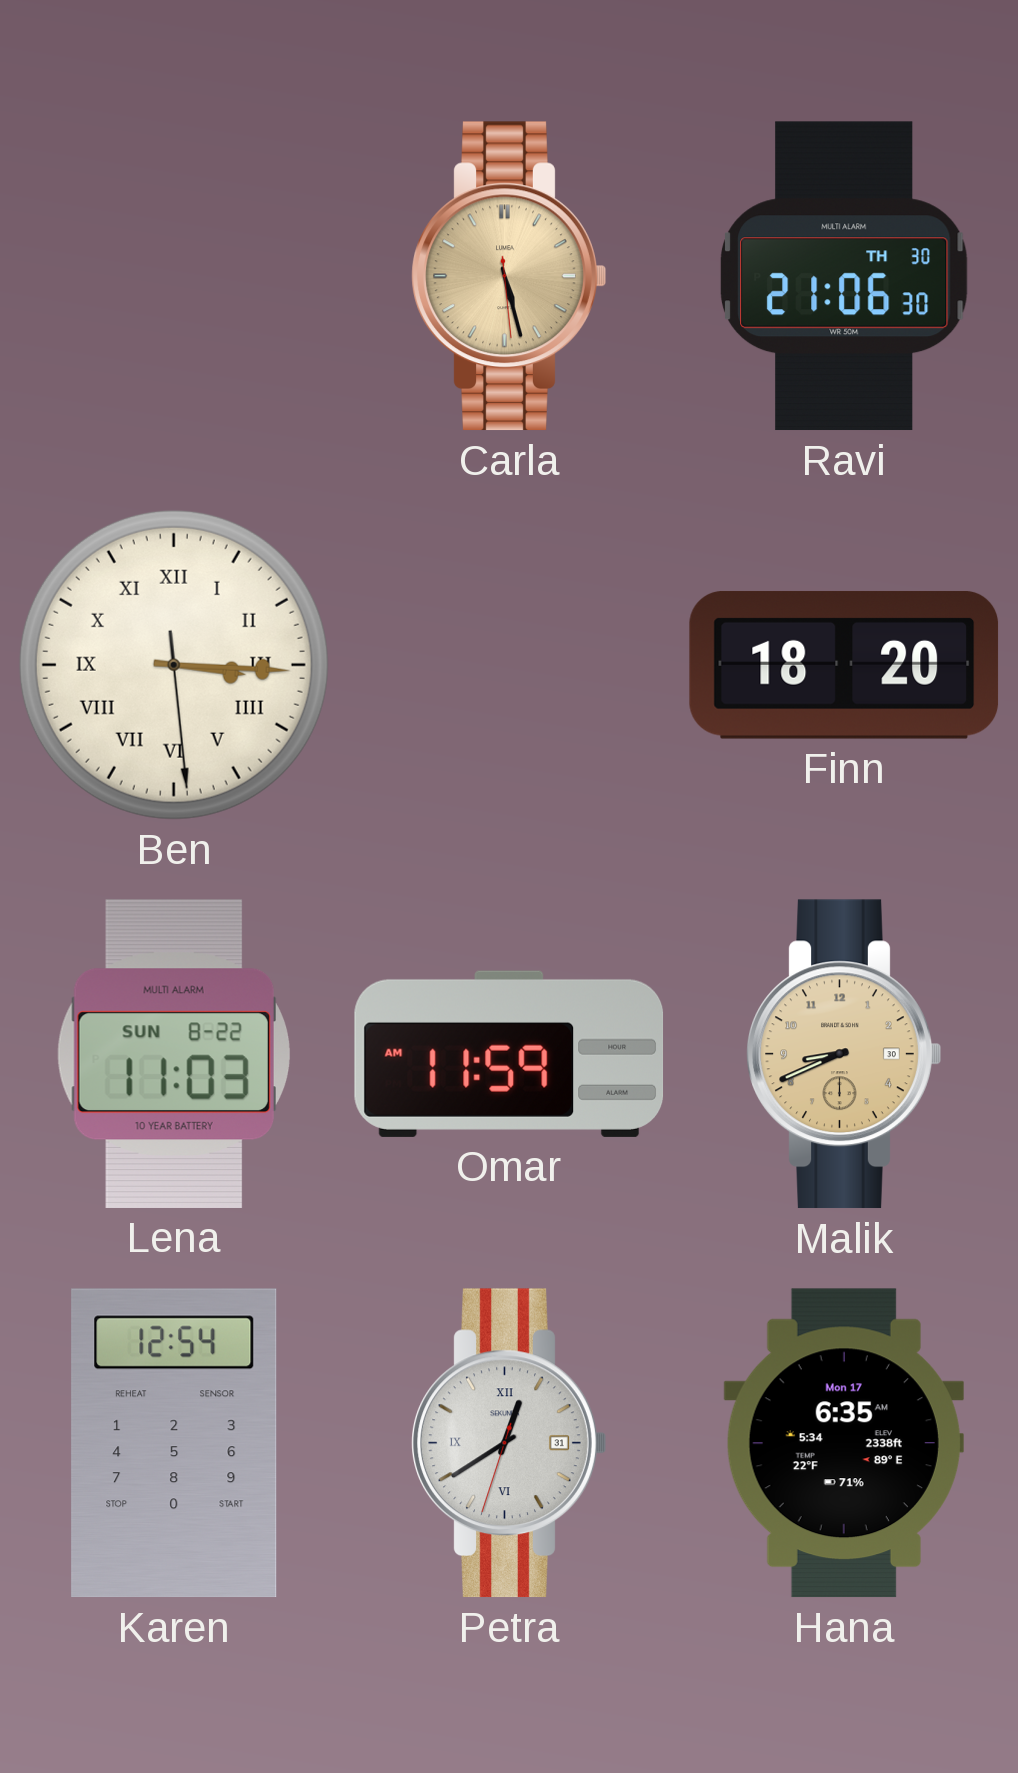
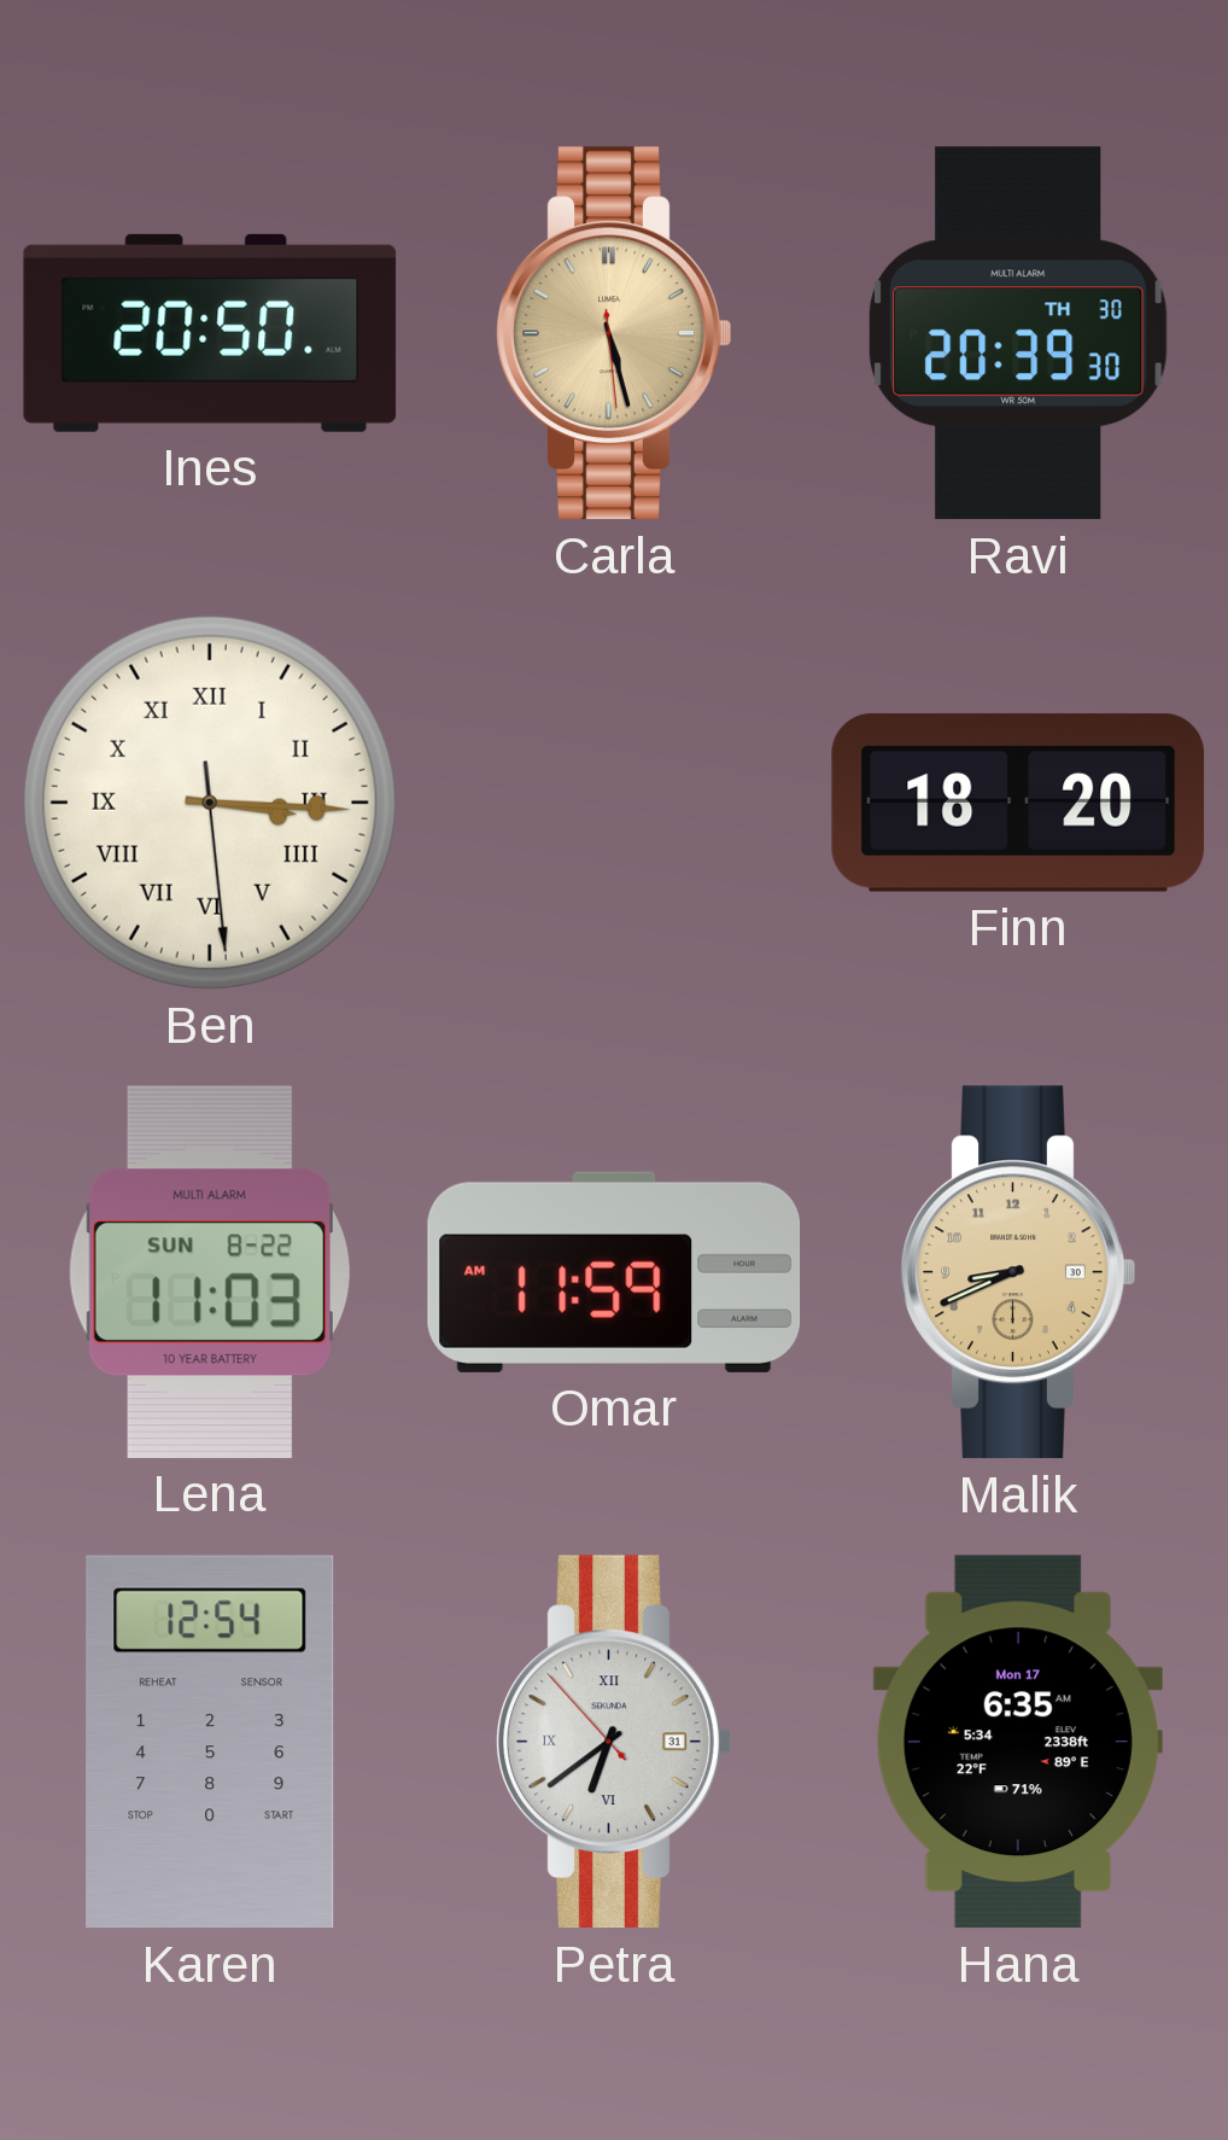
Ines: none -> 20:50
Ravi: 21:06 -> 20:39
Petra: 12:39 -> 6:38
